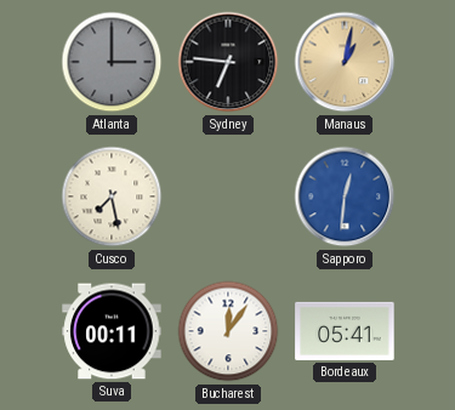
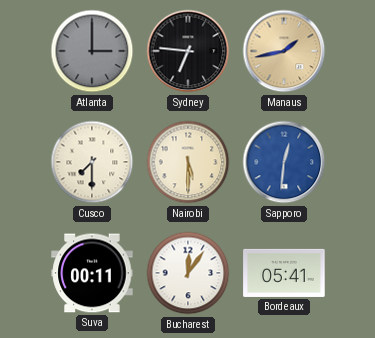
Manaus: 1:02 -> 1:43
Cusco: 7:28 -> 7:30
Nairobi: none -> 5:30
